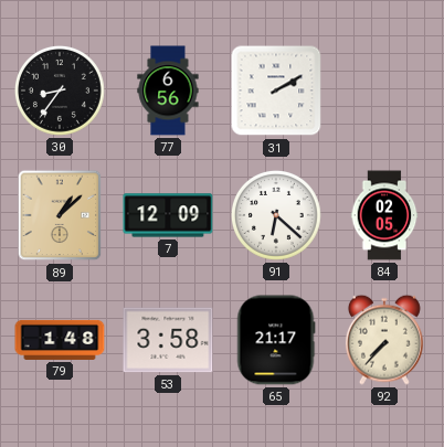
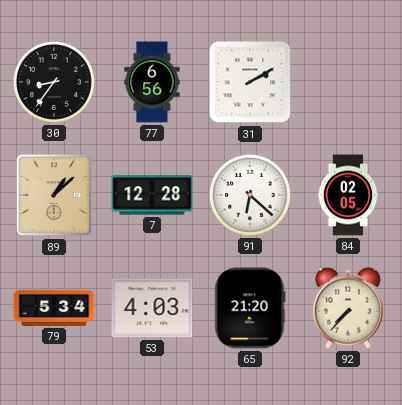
7: 12:09 -> 12:28
79: 1:48 -> 5:34
53: 3:58 -> 4:03
65: 21:17 -> 21:20
